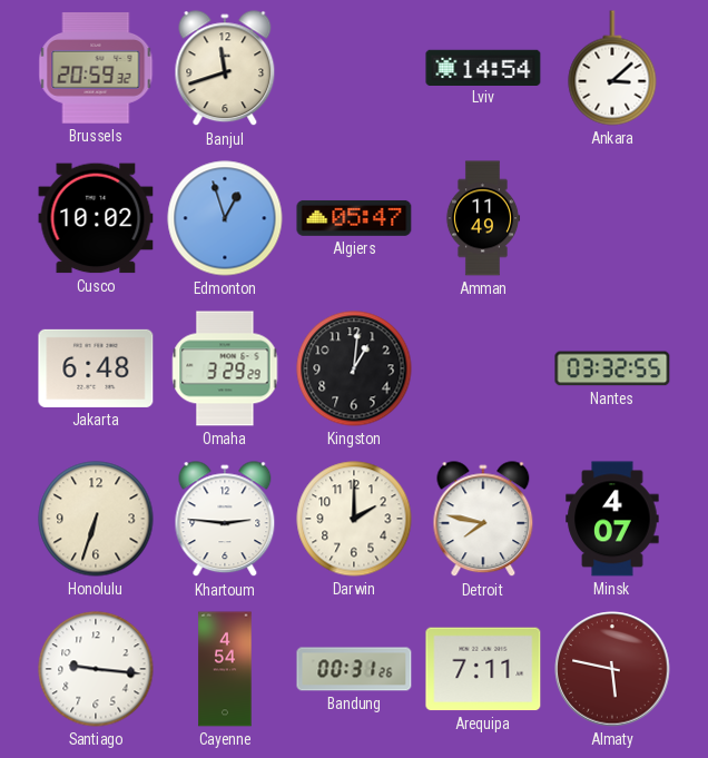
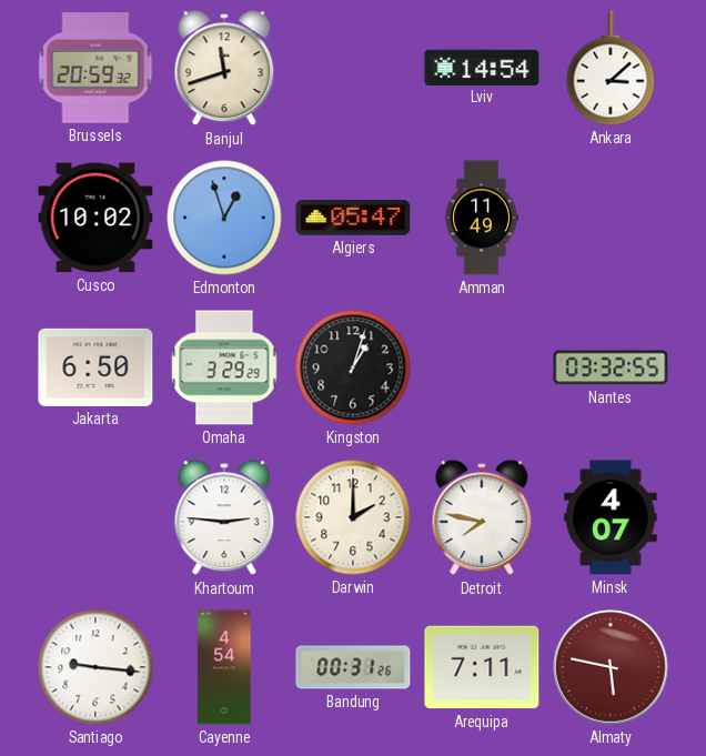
Jakarta: 6:48 -> 6:50
Kingston: 1:01 -> 1:03
Honolulu: 6:33 -> none
